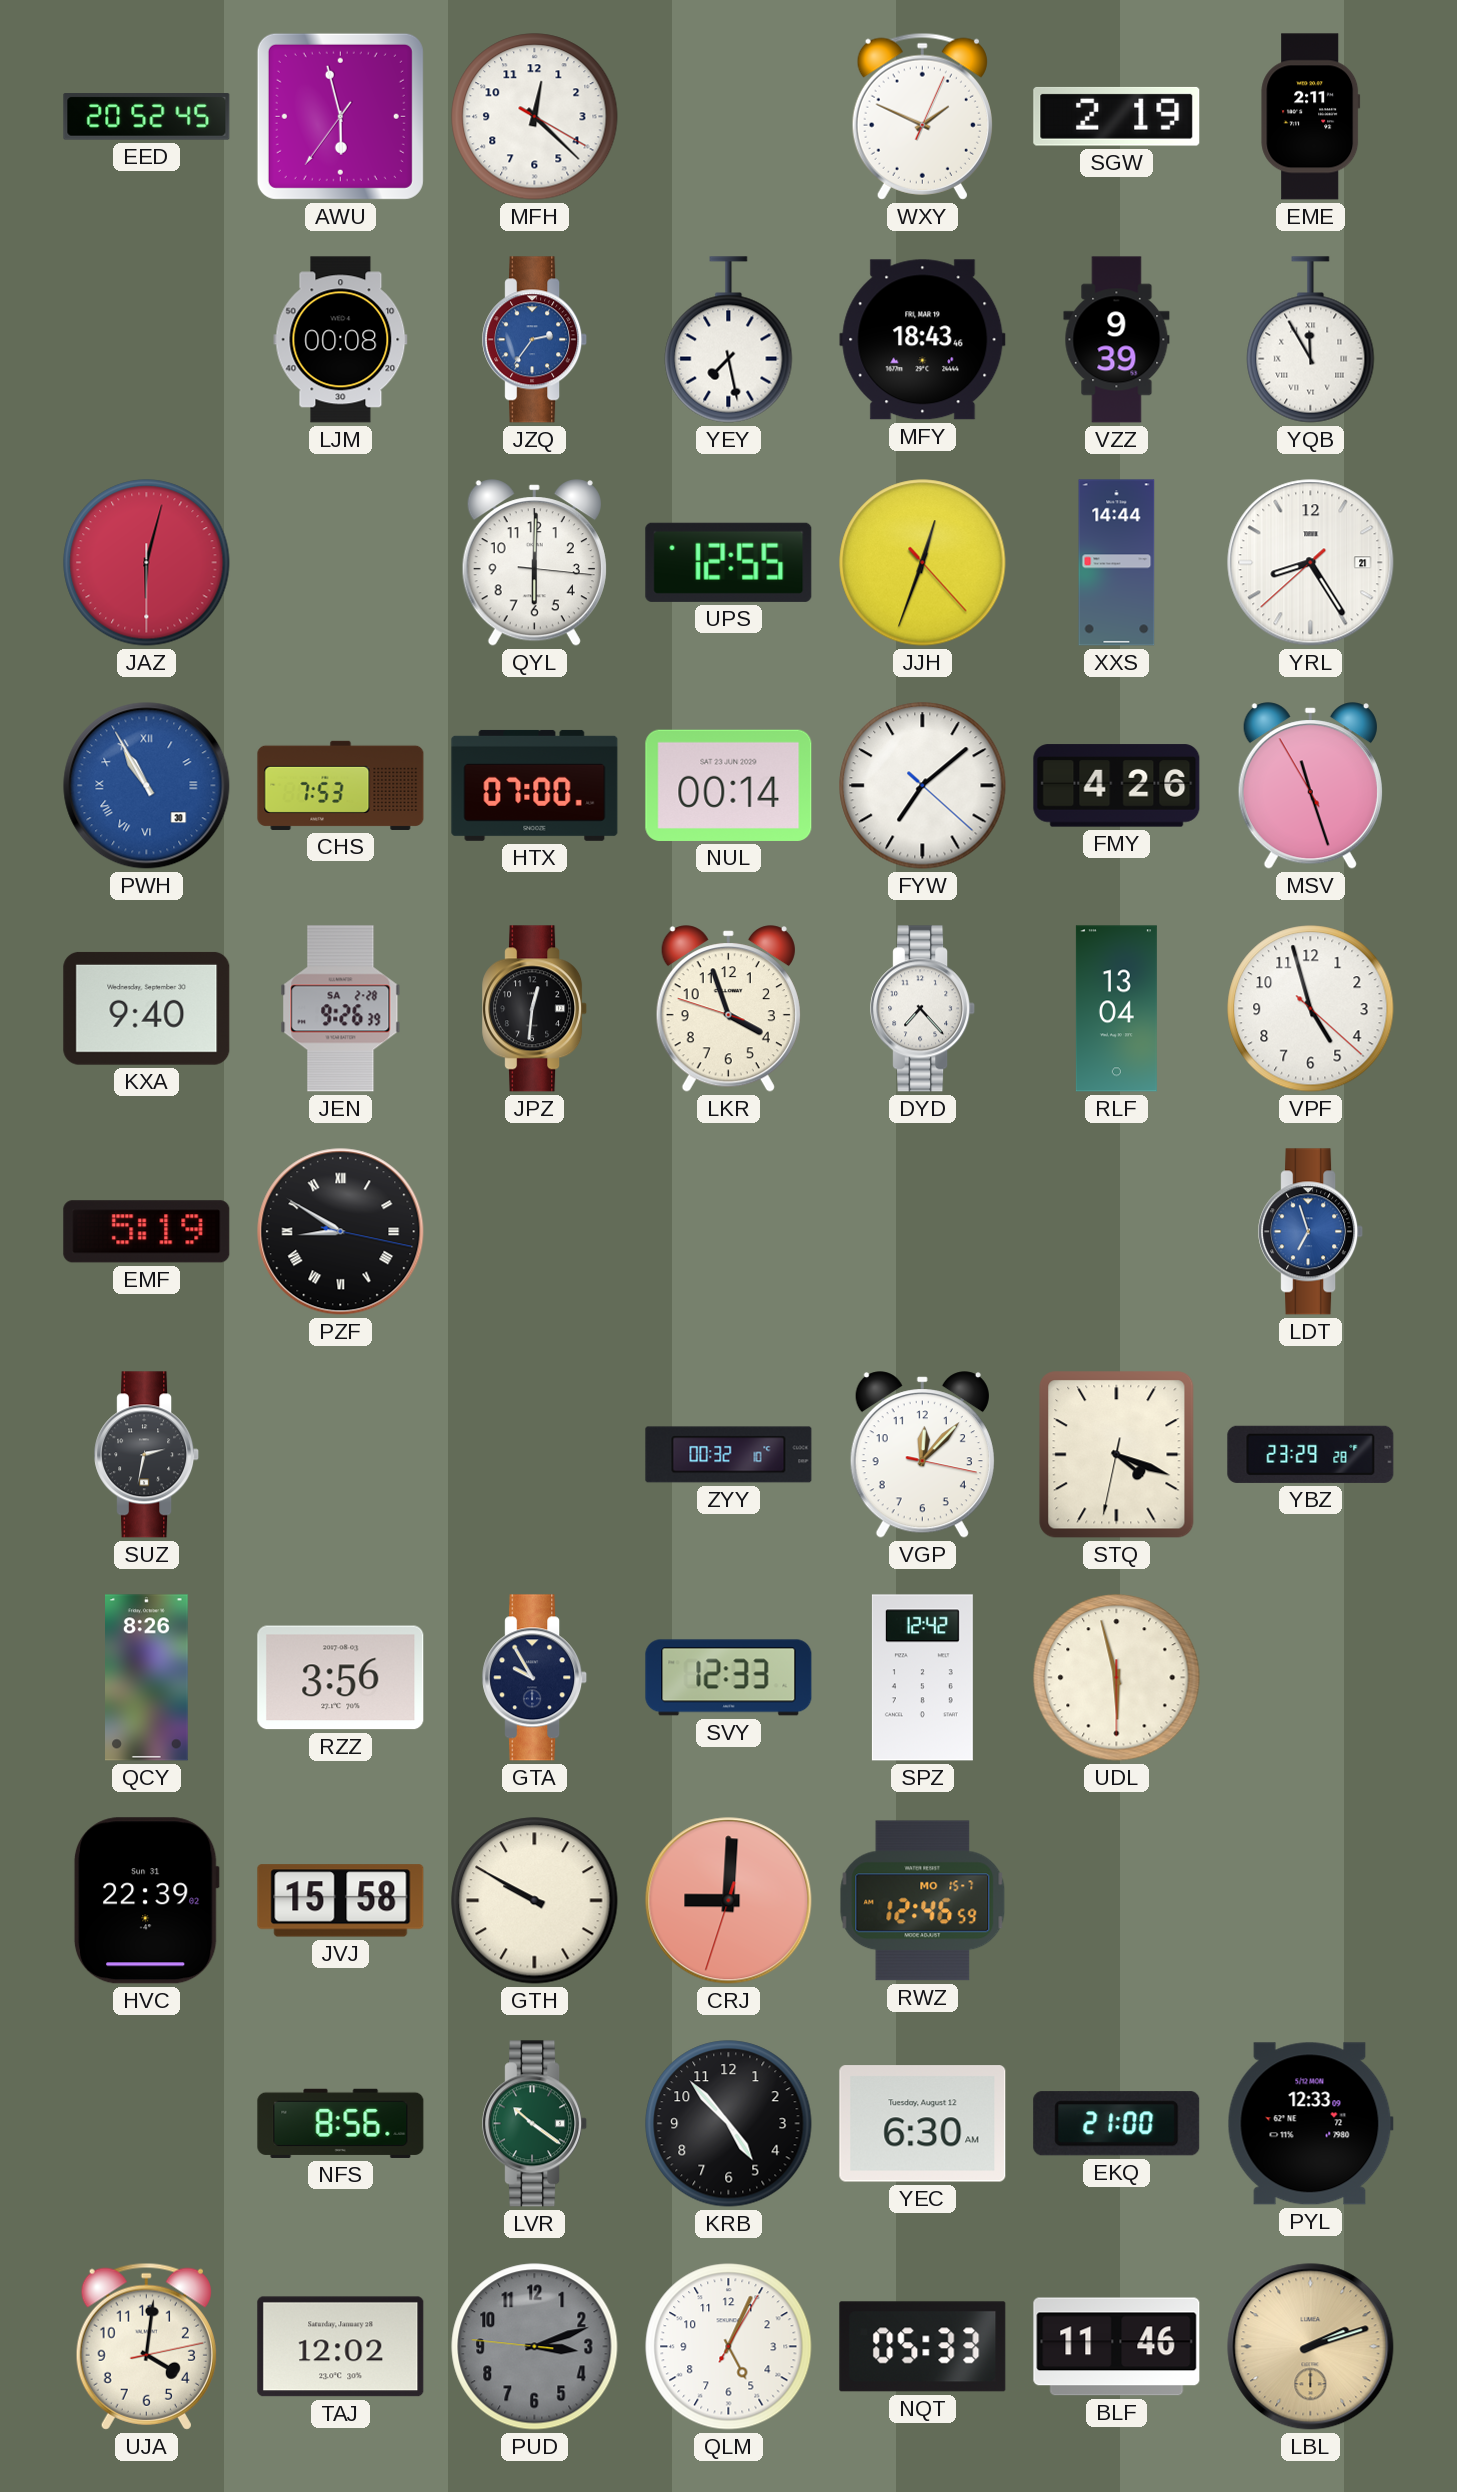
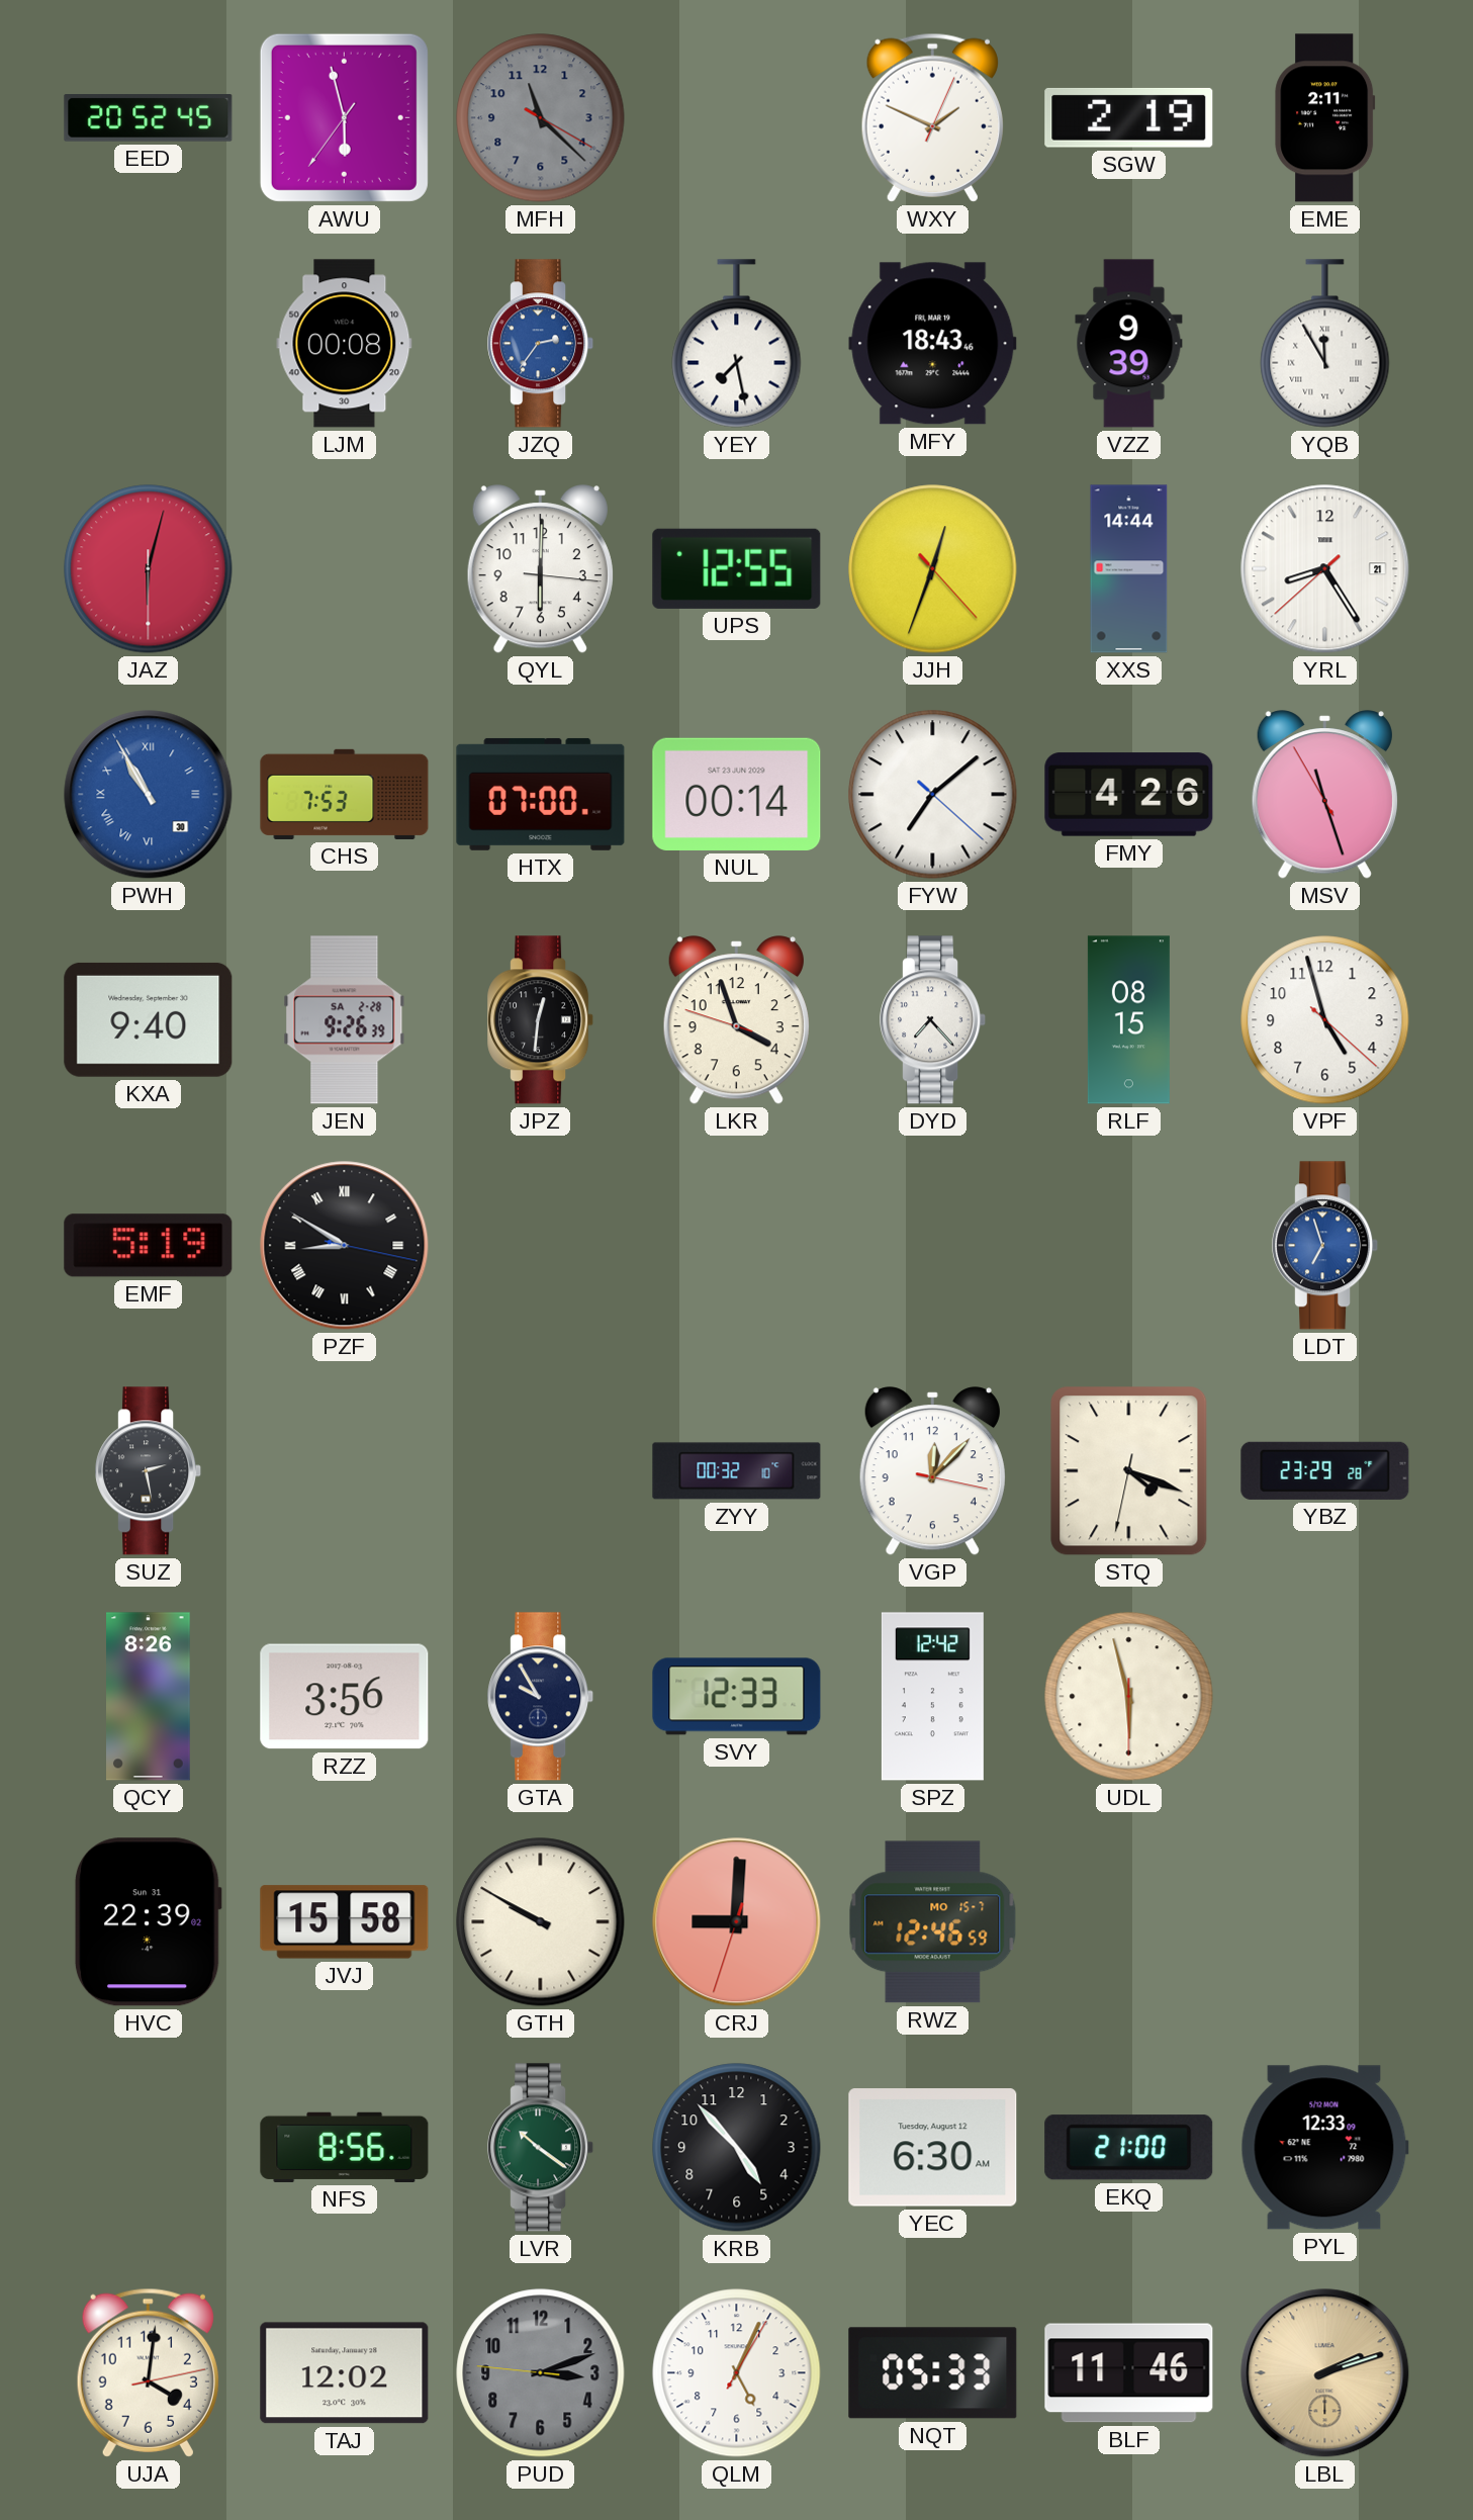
MFH: 12:22 -> 11:22
MFH dial: white -> grey
RLF: 13:04 -> 08:15
SUZ: 2:32 -> 2:28
